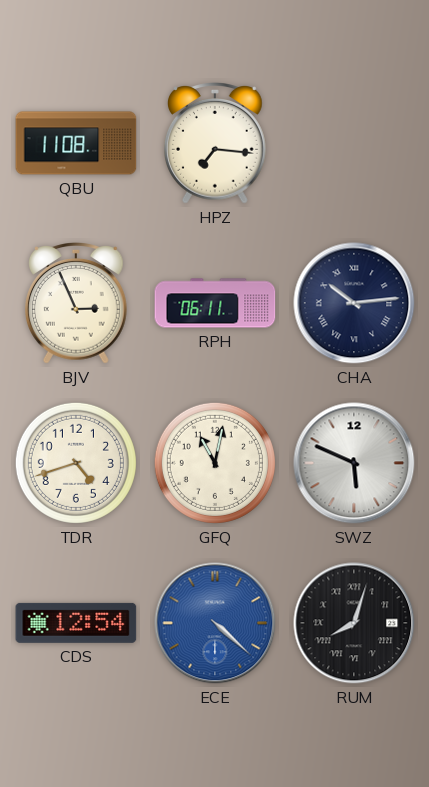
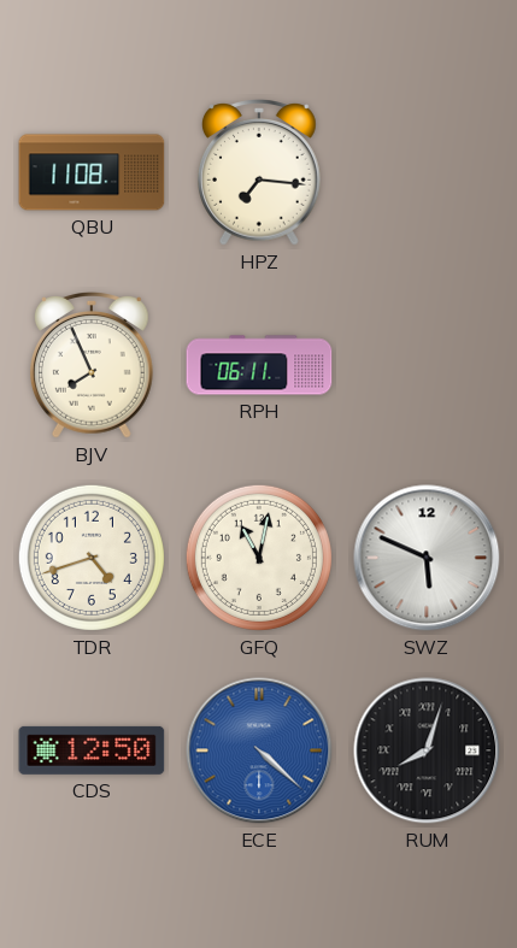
BJV: 2:56 -> 7:56
CHA: 10:14 -> none
CDS: 12:54 -> 12:50
